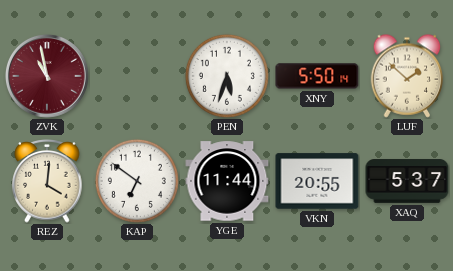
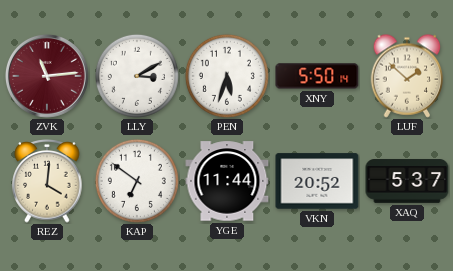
ZVK: 10:58 -> 11:14
LLY: none -> 3:10
VKN: 20:55 -> 20:52
